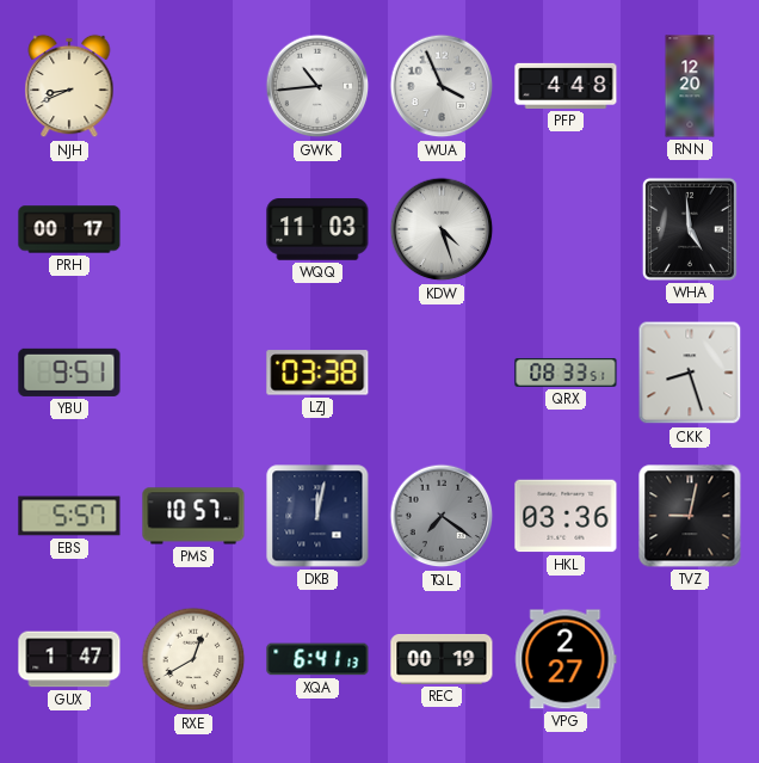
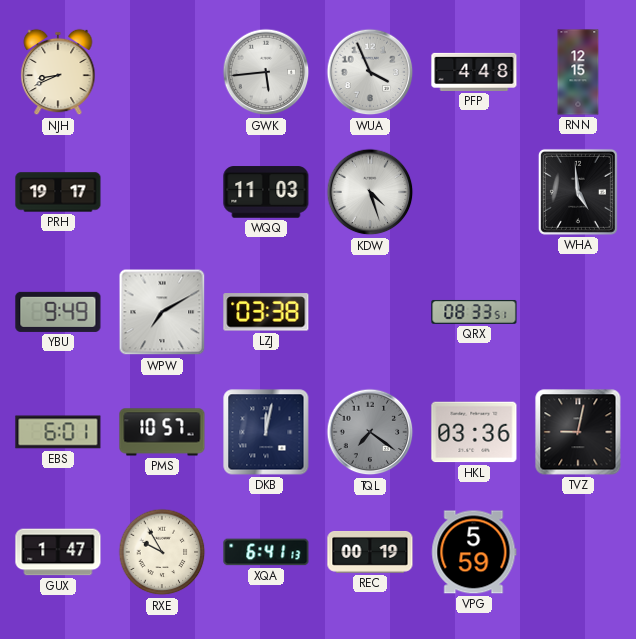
GWK: 10:44 -> 5:44
RNN: 12:20 -> 12:15
PRH: 00:17 -> 19:17
YBU: 9:51 -> 9:49
WPW: none -> 7:10
CKK: 8:27 -> none
EBS: 5:57 -> 6:01
RXE: 12:40 -> 9:55
VPG: 2:27 -> 5:59
